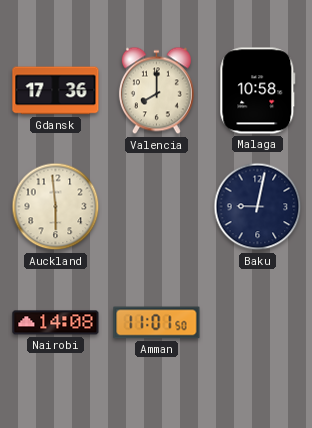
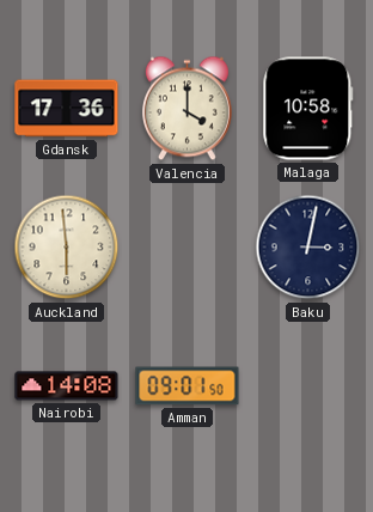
Valencia: 8:00 -> 4:00
Baku: 9:02 -> 3:02
Amman: 11:01 -> 09:01
